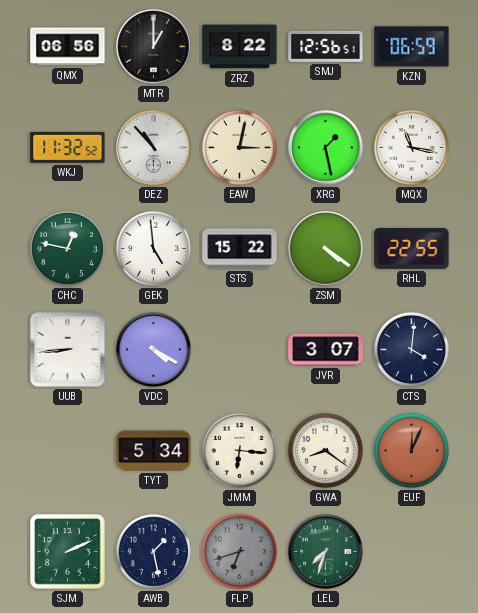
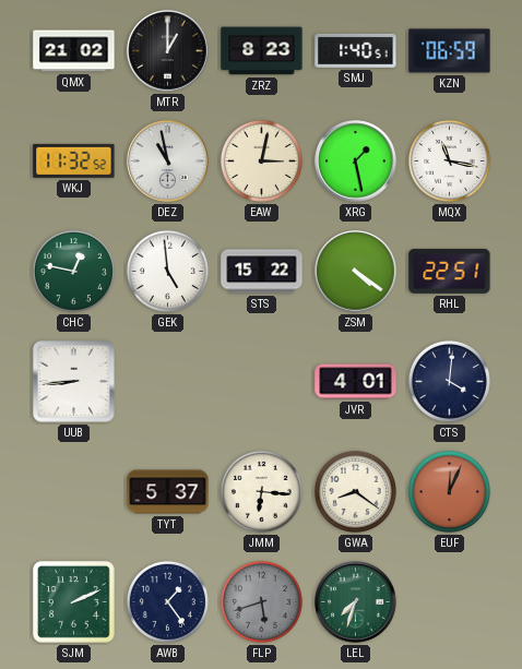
QMX: 06:56 -> 21:02
ZRZ: 8:22 -> 8:23
SMJ: 12:56 -> 1:40
DEZ: 10:53 -> 10:58
RHL: 22:55 -> 22:51
VDC: 4:20 -> none
JVR: 3:07 -> 4:01
TYT: 5:34 -> 5:37
AWB: 1:28 -> 1:24
FLP: 6:42 -> 5:42
